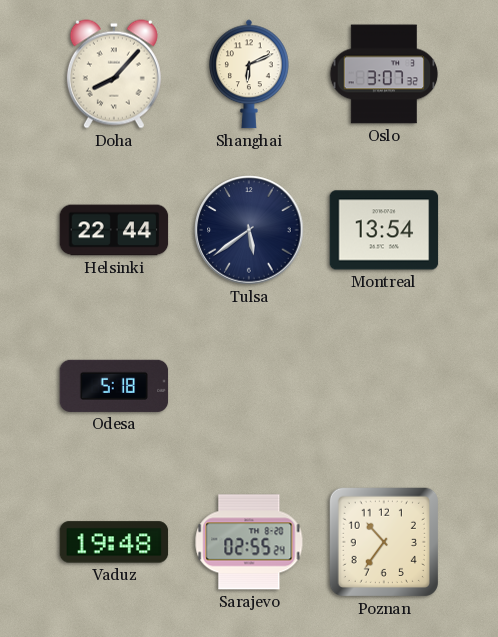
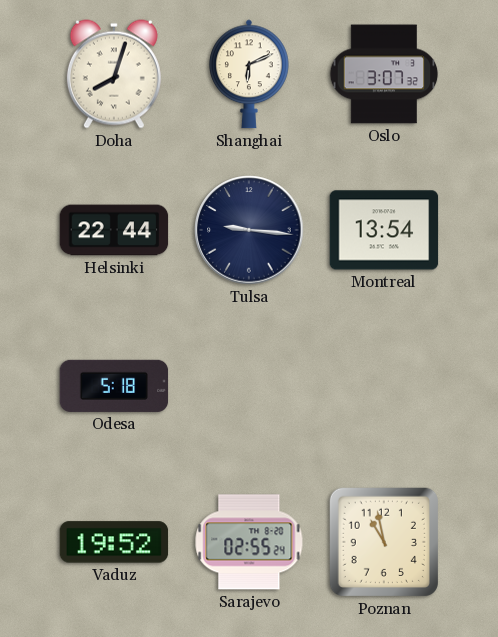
Doha: 8:07 -> 8:03
Tulsa: 5:39 -> 9:16
Vaduz: 19:48 -> 19:52
Poznan: 10:36 -> 10:58
